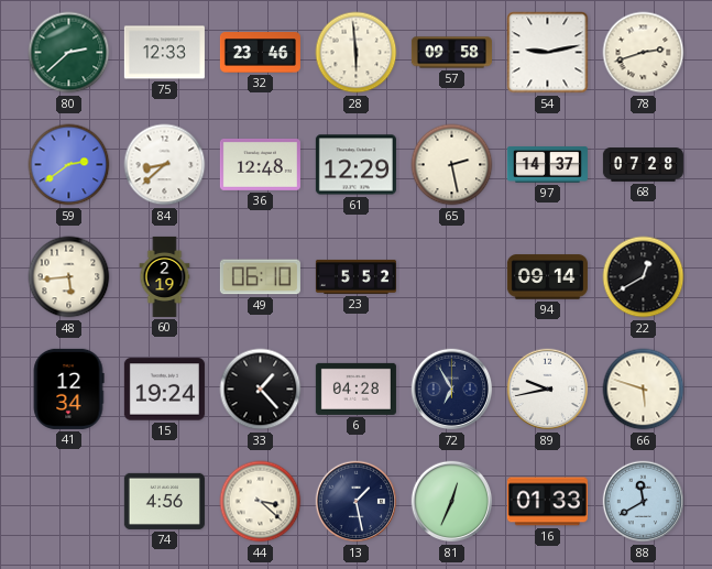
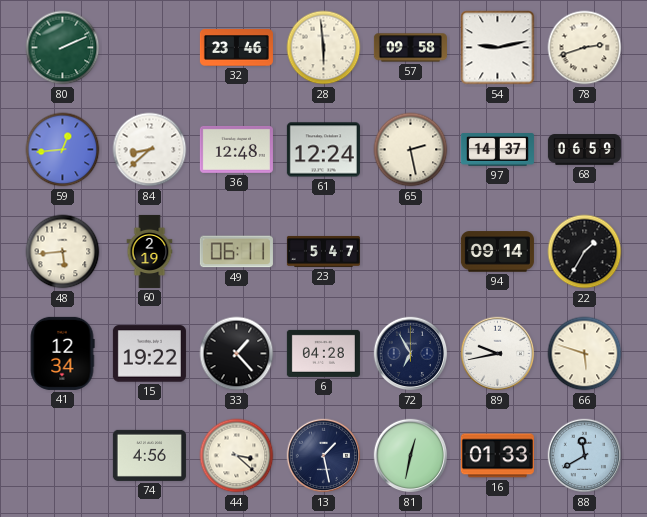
80: 2:38 -> 2:11
75: 12:33 -> none
59: 2:39 -> 12:44
61: 12:29 -> 12:24
68: 07:28 -> 06:59
49: 06:10 -> 06:11
23: 5:52 -> 5:47
22: 12:40 -> 1:35
15: 19:24 -> 19:22
81: 12:34 -> 12:32
